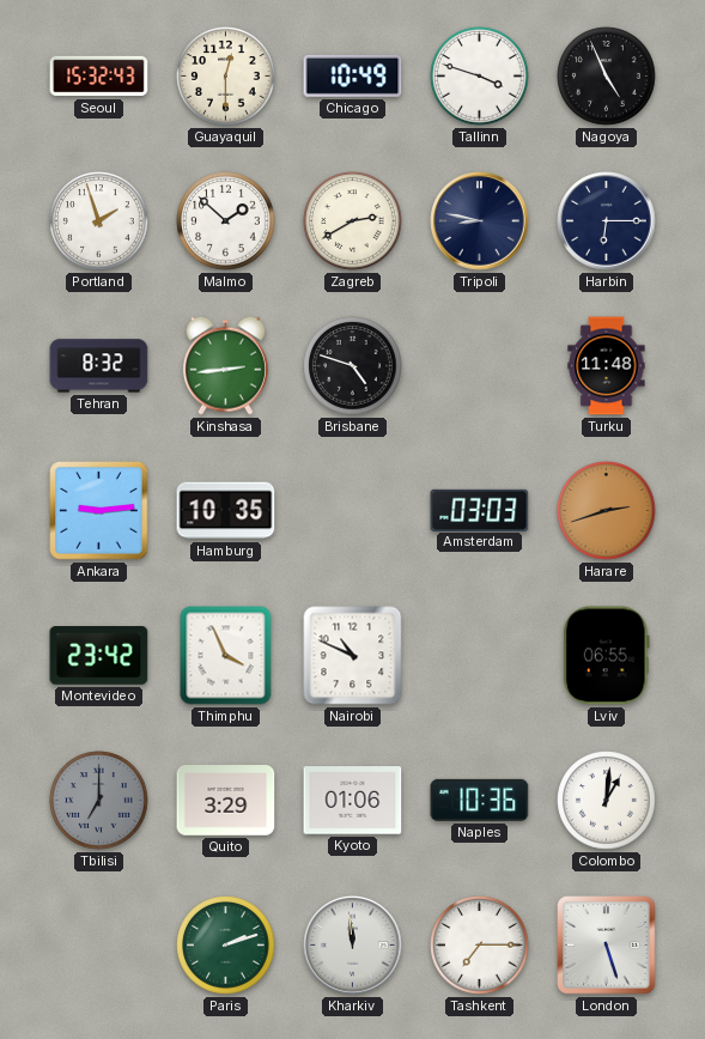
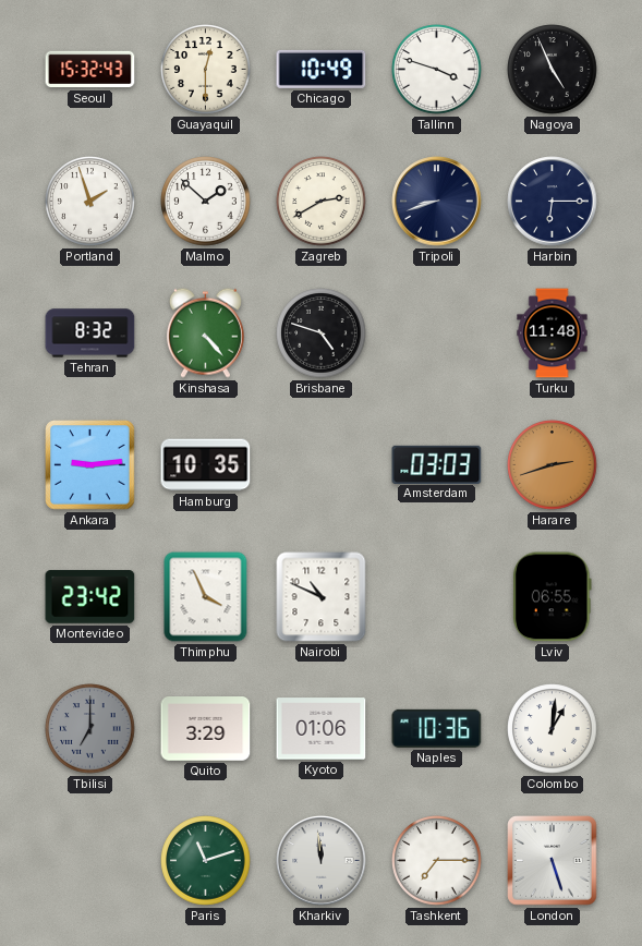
Tripoli: 8:47 -> 8:42
Kinshasa: 2:44 -> 4:23
Paris: 2:12 -> 11:12
